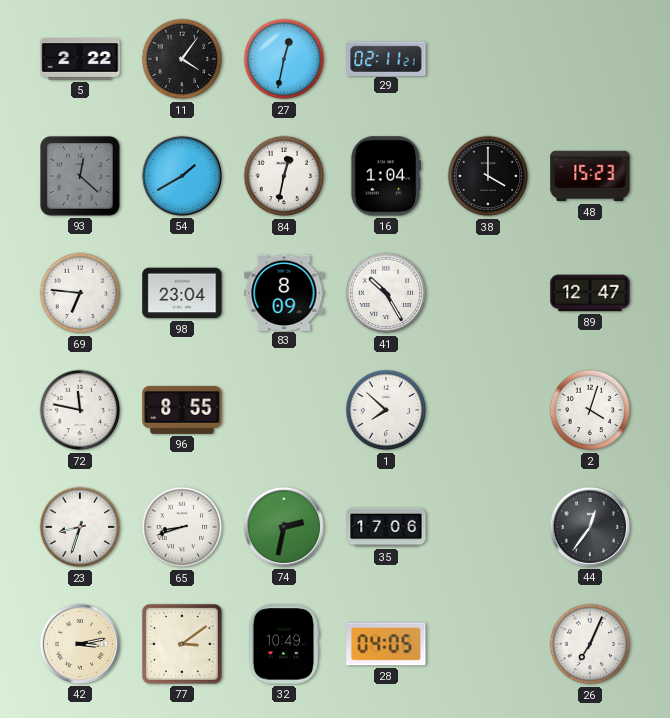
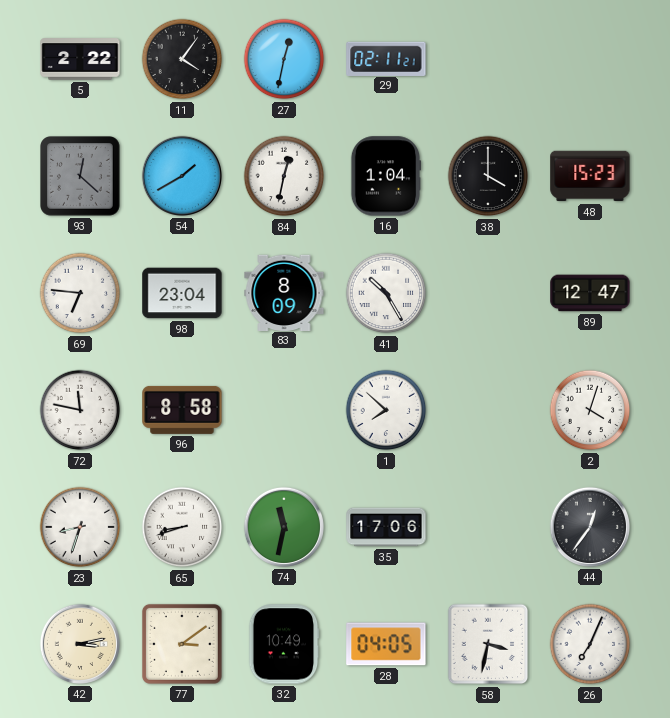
96: 8:55 -> 8:58
74: 2:32 -> 11:32
58: none -> 3:32
